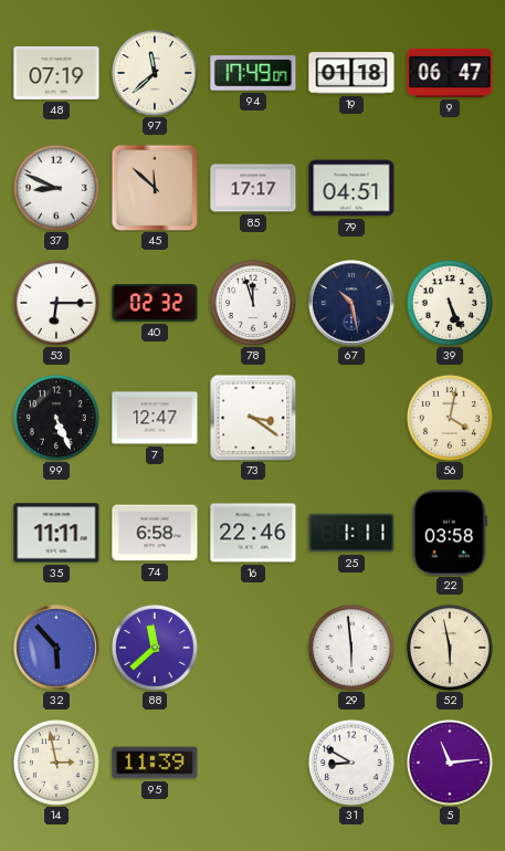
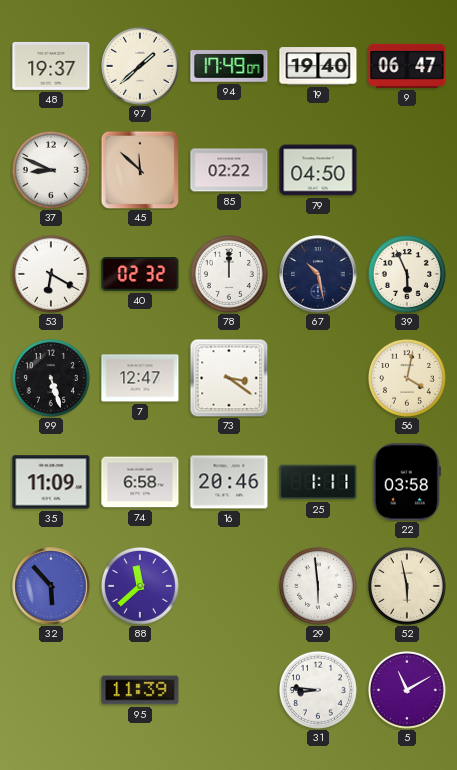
48: 07:19 -> 19:37
97: 11:38 -> 1:38
19: 01:18 -> 19:40
85: 17:17 -> 02:22
79: 04:51 -> 04:50
53: 6:15 -> 6:20
78: 11:57 -> 12:00
39: 5:26 -> 5:56
99: 5:26 -> 5:27
35: 11:11 -> 11:09
16: 22:46 -> 20:46
14: 2:58 -> none
31: 8:50 -> 8:46
5: 11:14 -> 11:10
